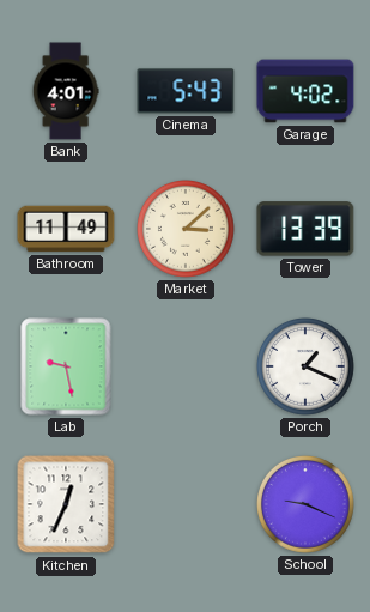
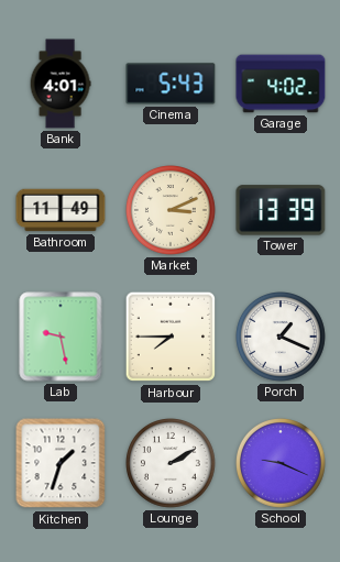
Market: 3:08 -> 3:11
Harbour: none -> 7:45
Kitchen: 12:34 -> 1:33
Lounge: none -> 2:10
